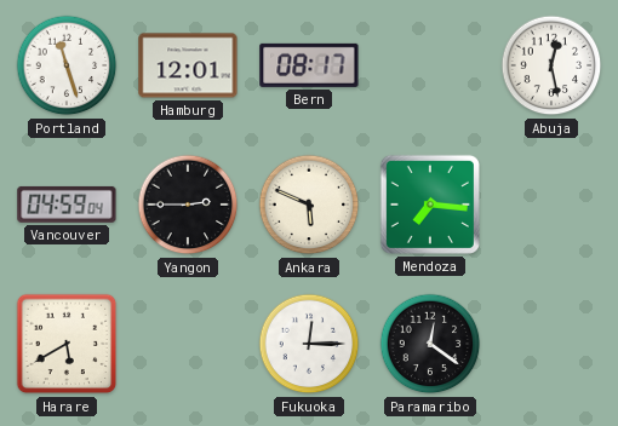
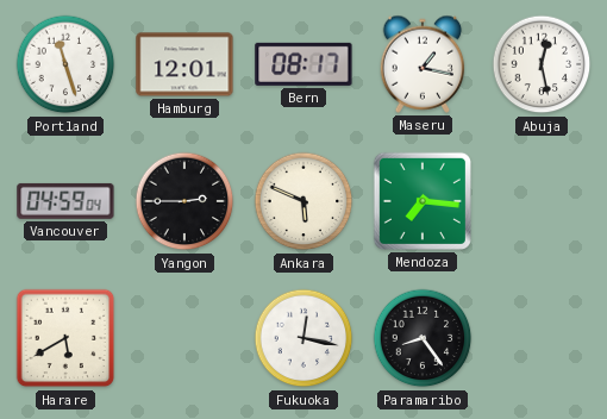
Maseru: none -> 1:17
Fukuoka: 12:15 -> 12:17
Paramaribo: 12:21 -> 8:24
